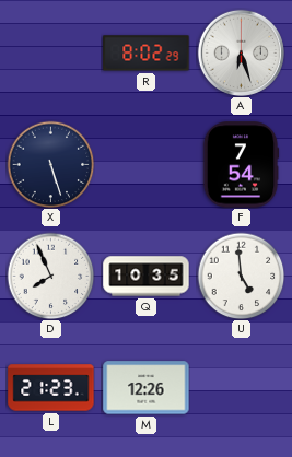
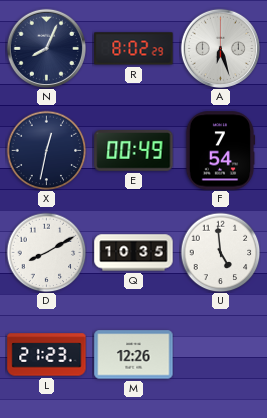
N: none -> 8:04
X: 5:27 -> 12:32
E: none -> 00:49
D: 7:56 -> 8:10
